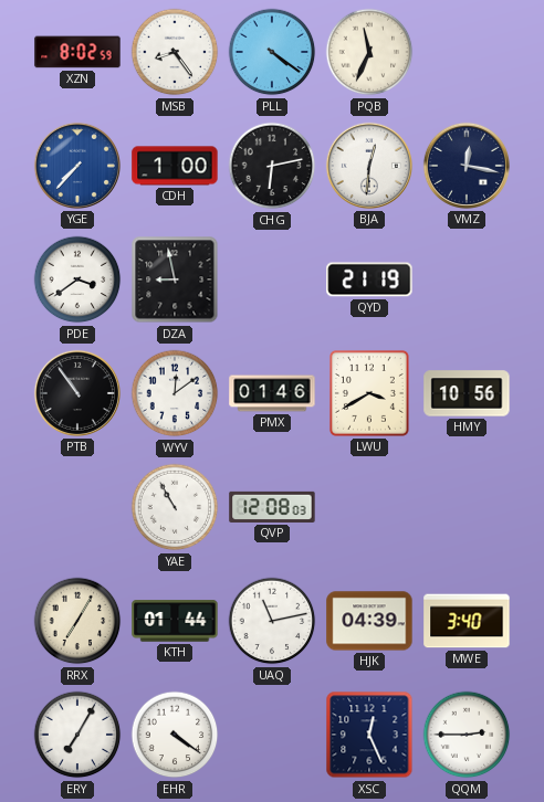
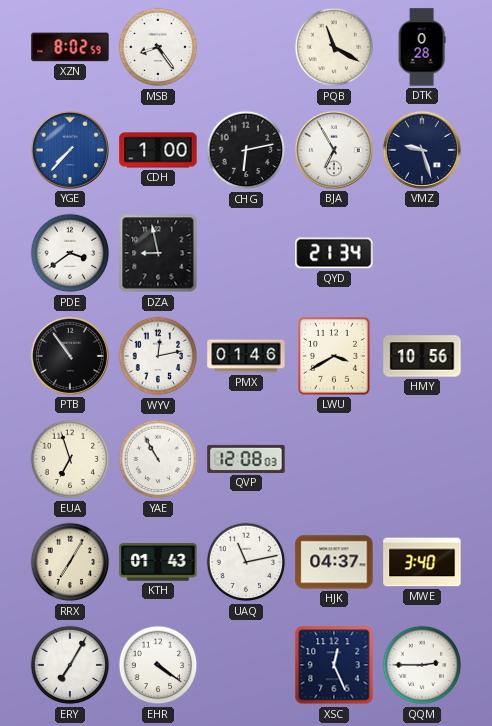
PLL: 4:21 -> none
PQB: 11:34 -> 11:20
DTK: none -> 0:28
BJA: 12:31 -> 6:55
VMZ: 12:17 -> 9:27
QYD: 21:19 -> 21:34
WYV: 12:09 -> 12:13
EUA: none -> 6:57
KTH: 01:44 -> 01:43
HJK: 04:39 -> 04:37
